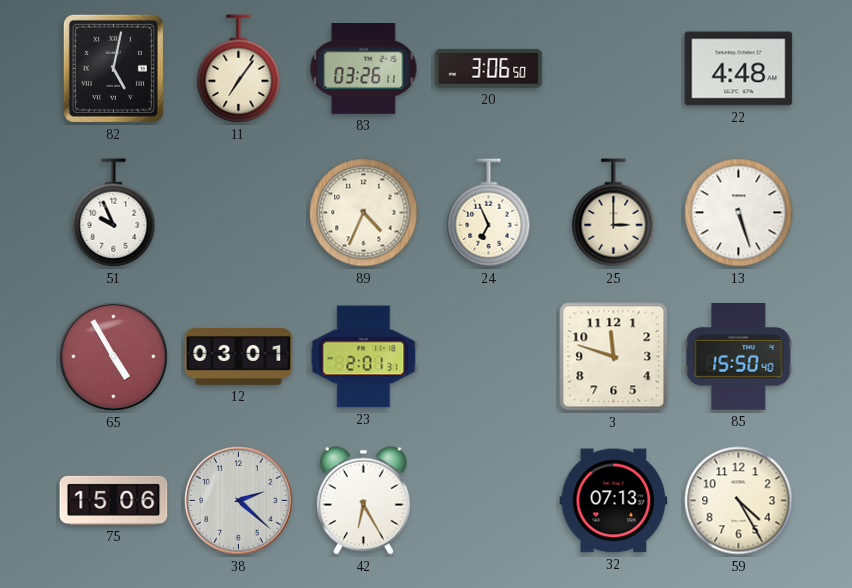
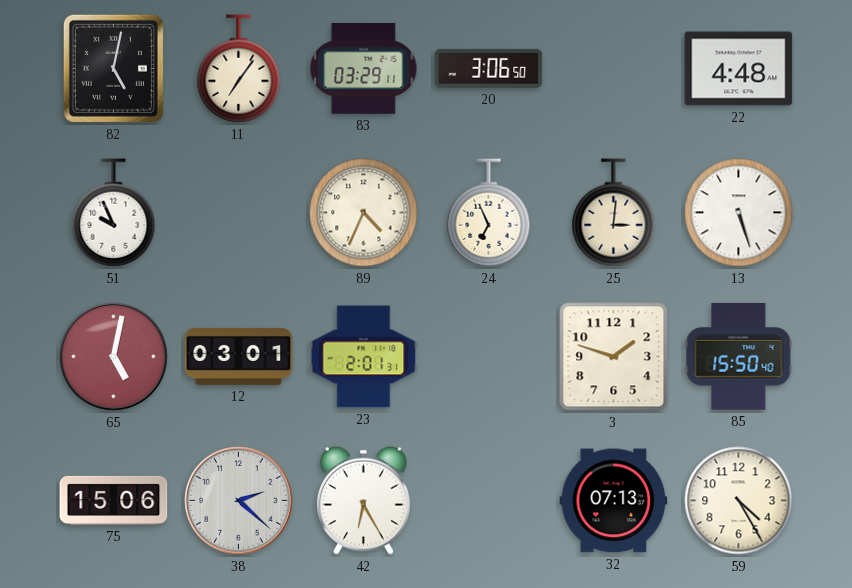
83: 03:26 -> 03:29
25: 3:00 -> 3:01
65: 4:55 -> 5:02
3: 11:48 -> 1:48
